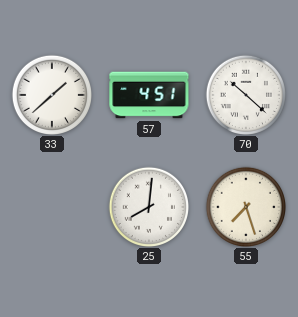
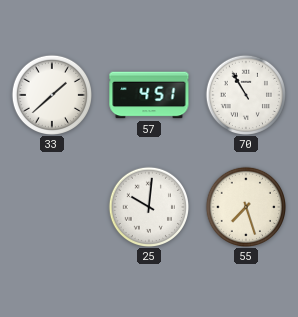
70: 10:22 -> 10:55
25: 8:01 -> 10:01
